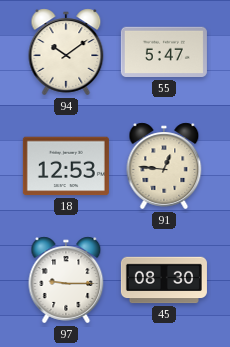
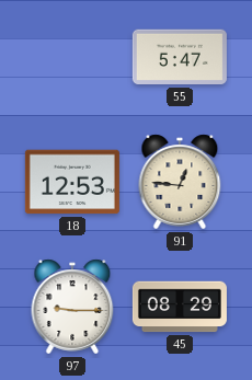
94: 10:09 -> none
45: 08:30 -> 08:29
